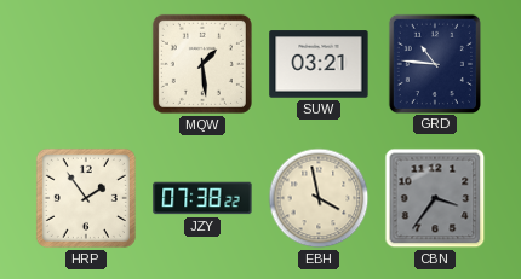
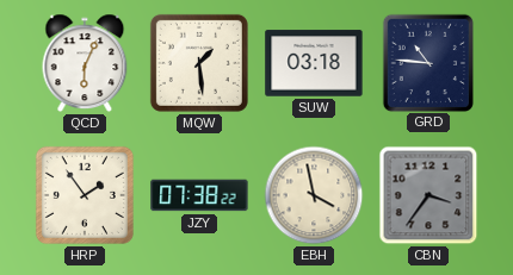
QCD: none -> 6:04
SUW: 03:21 -> 03:18
